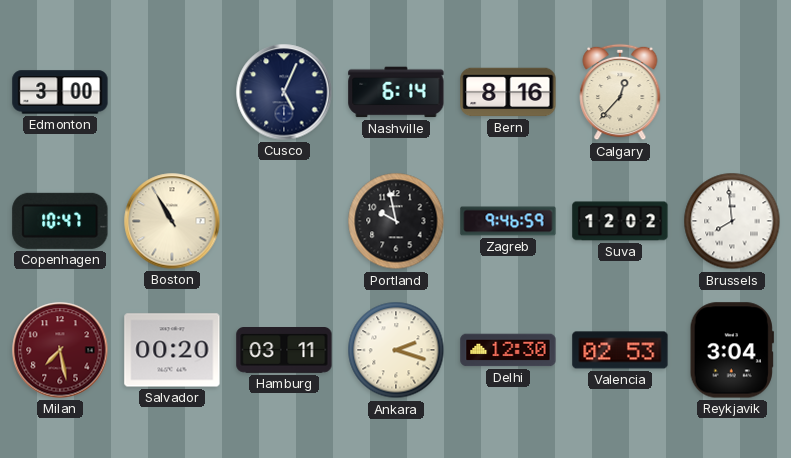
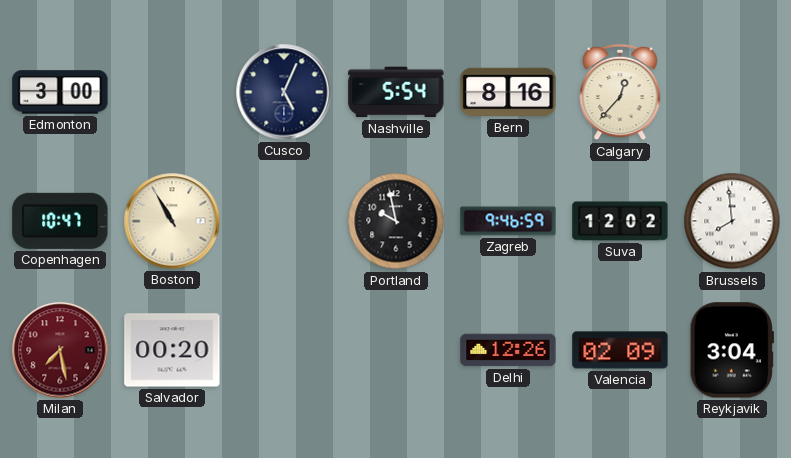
Nashville: 6:14 -> 5:54
Hamburg: 03:11 -> none
Ankara: 2:18 -> none
Delhi: 12:30 -> 12:26
Valencia: 02:53 -> 02:09
